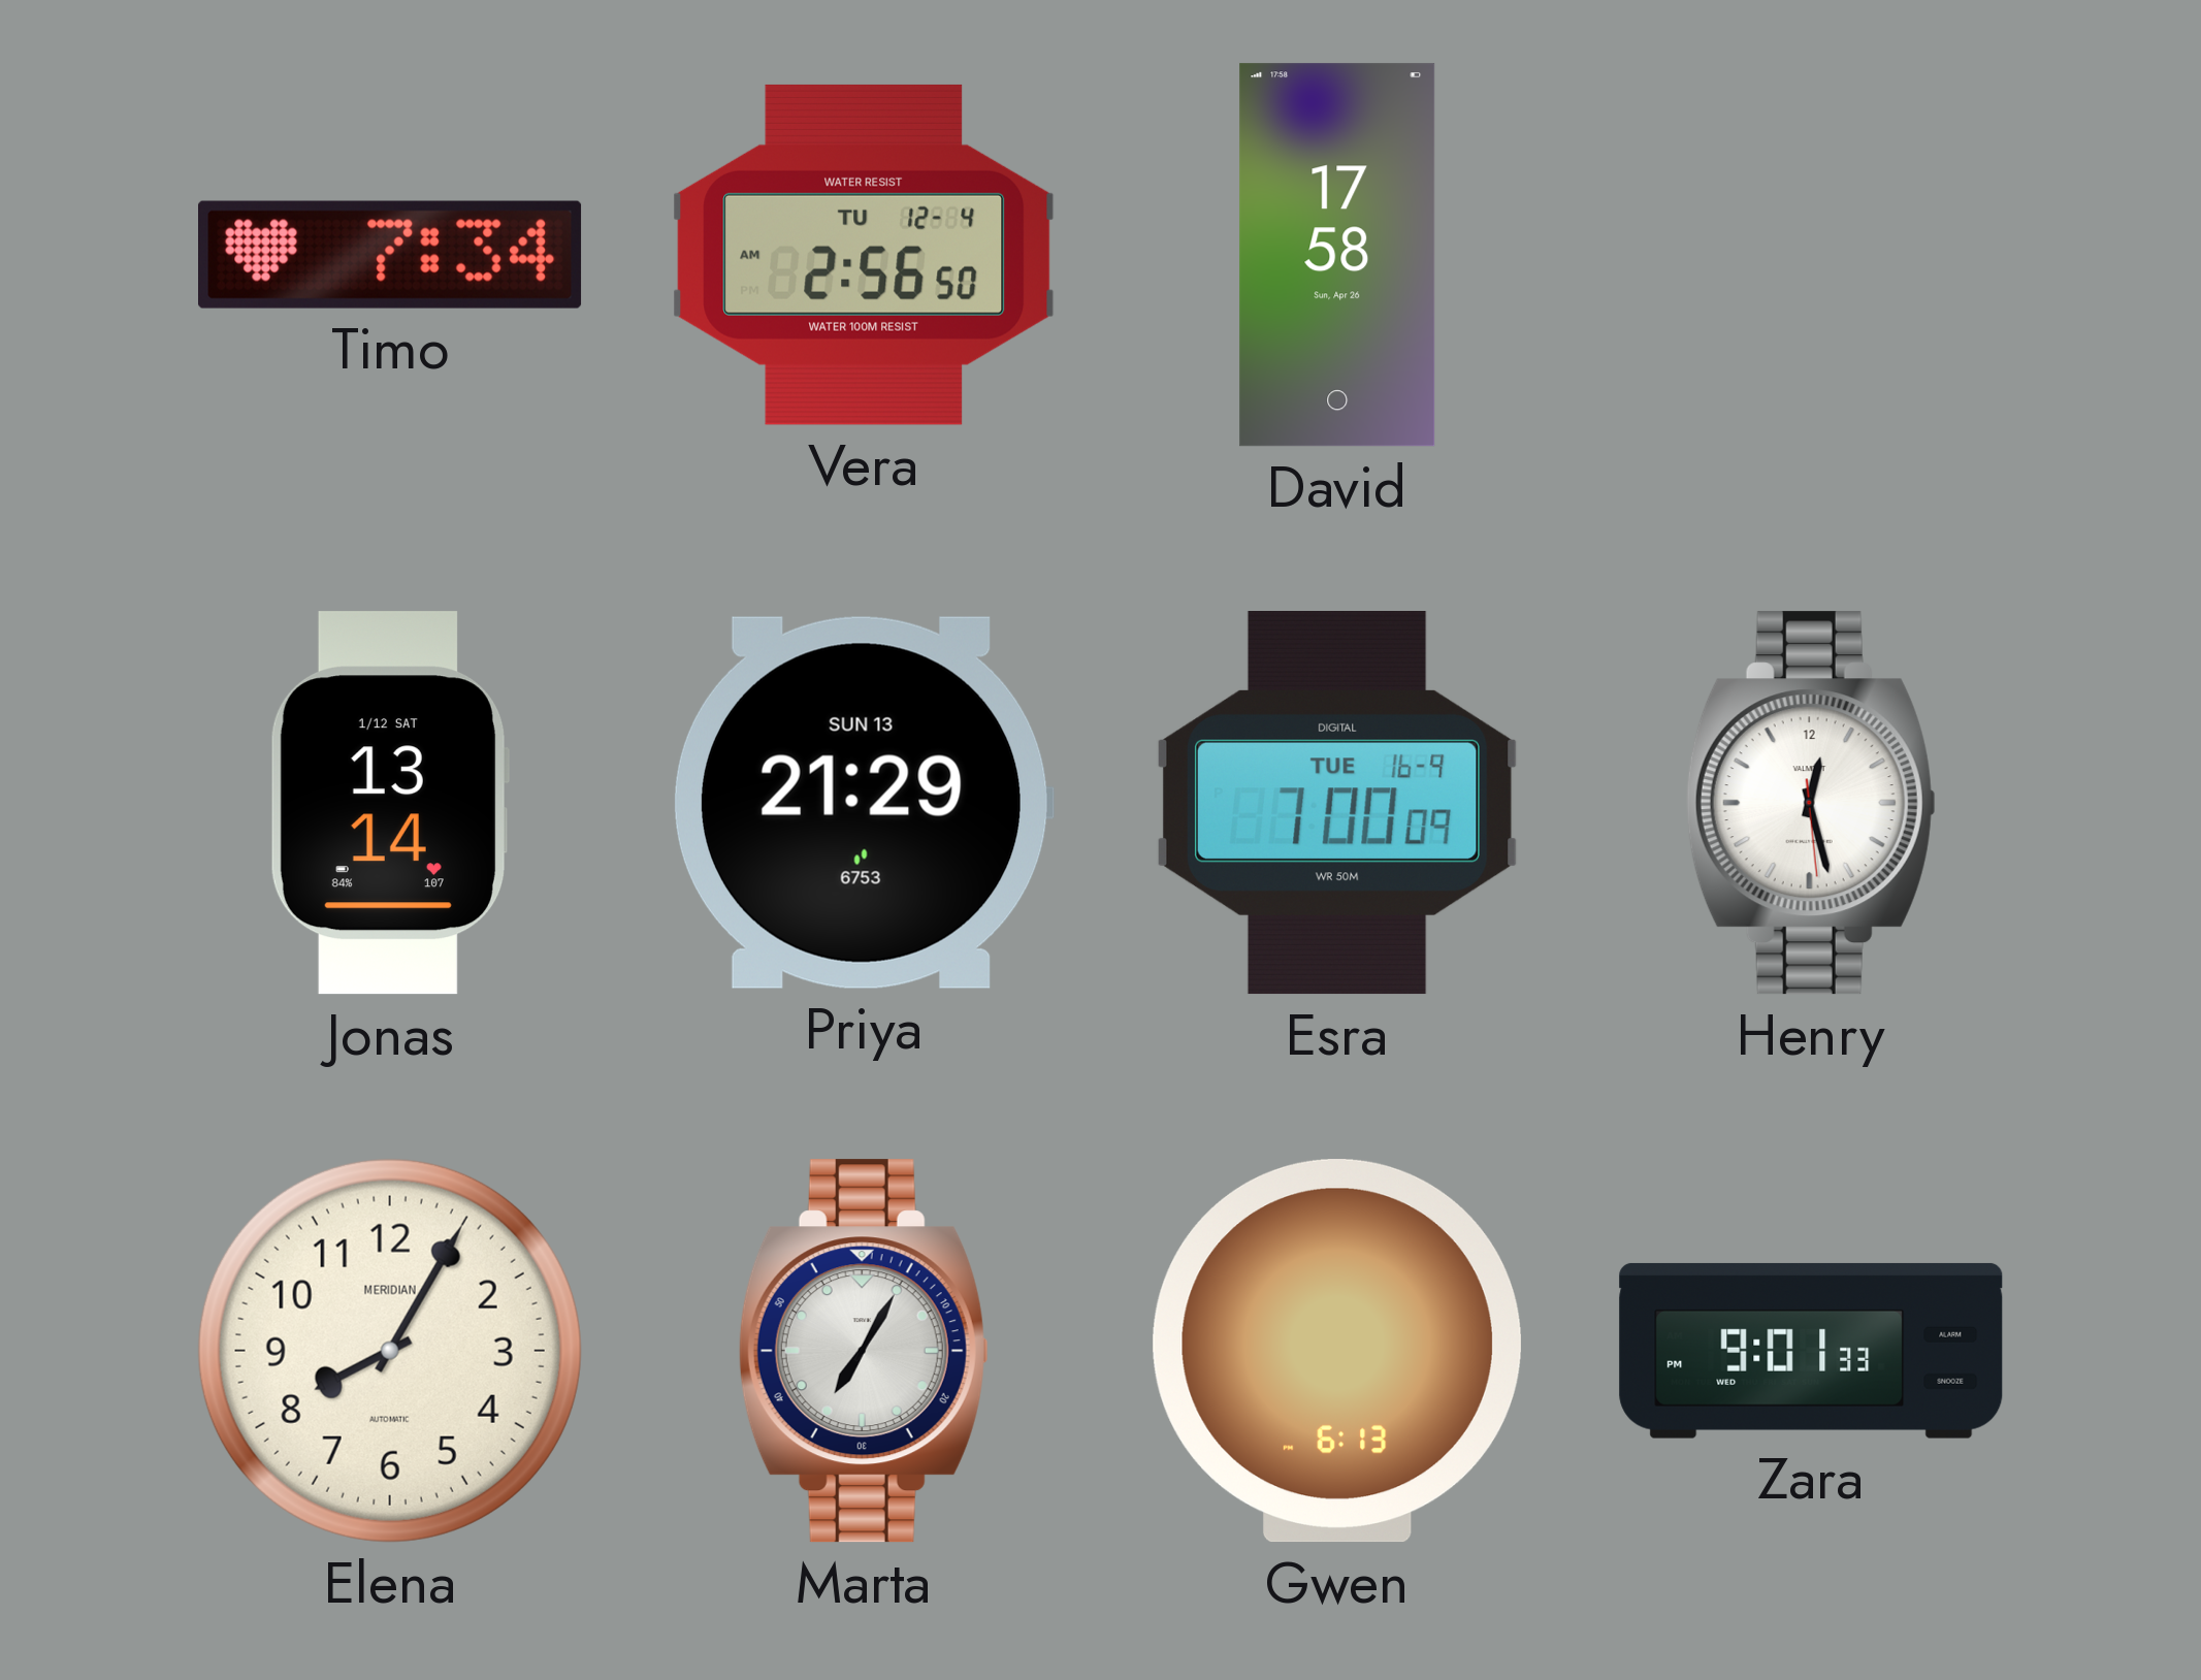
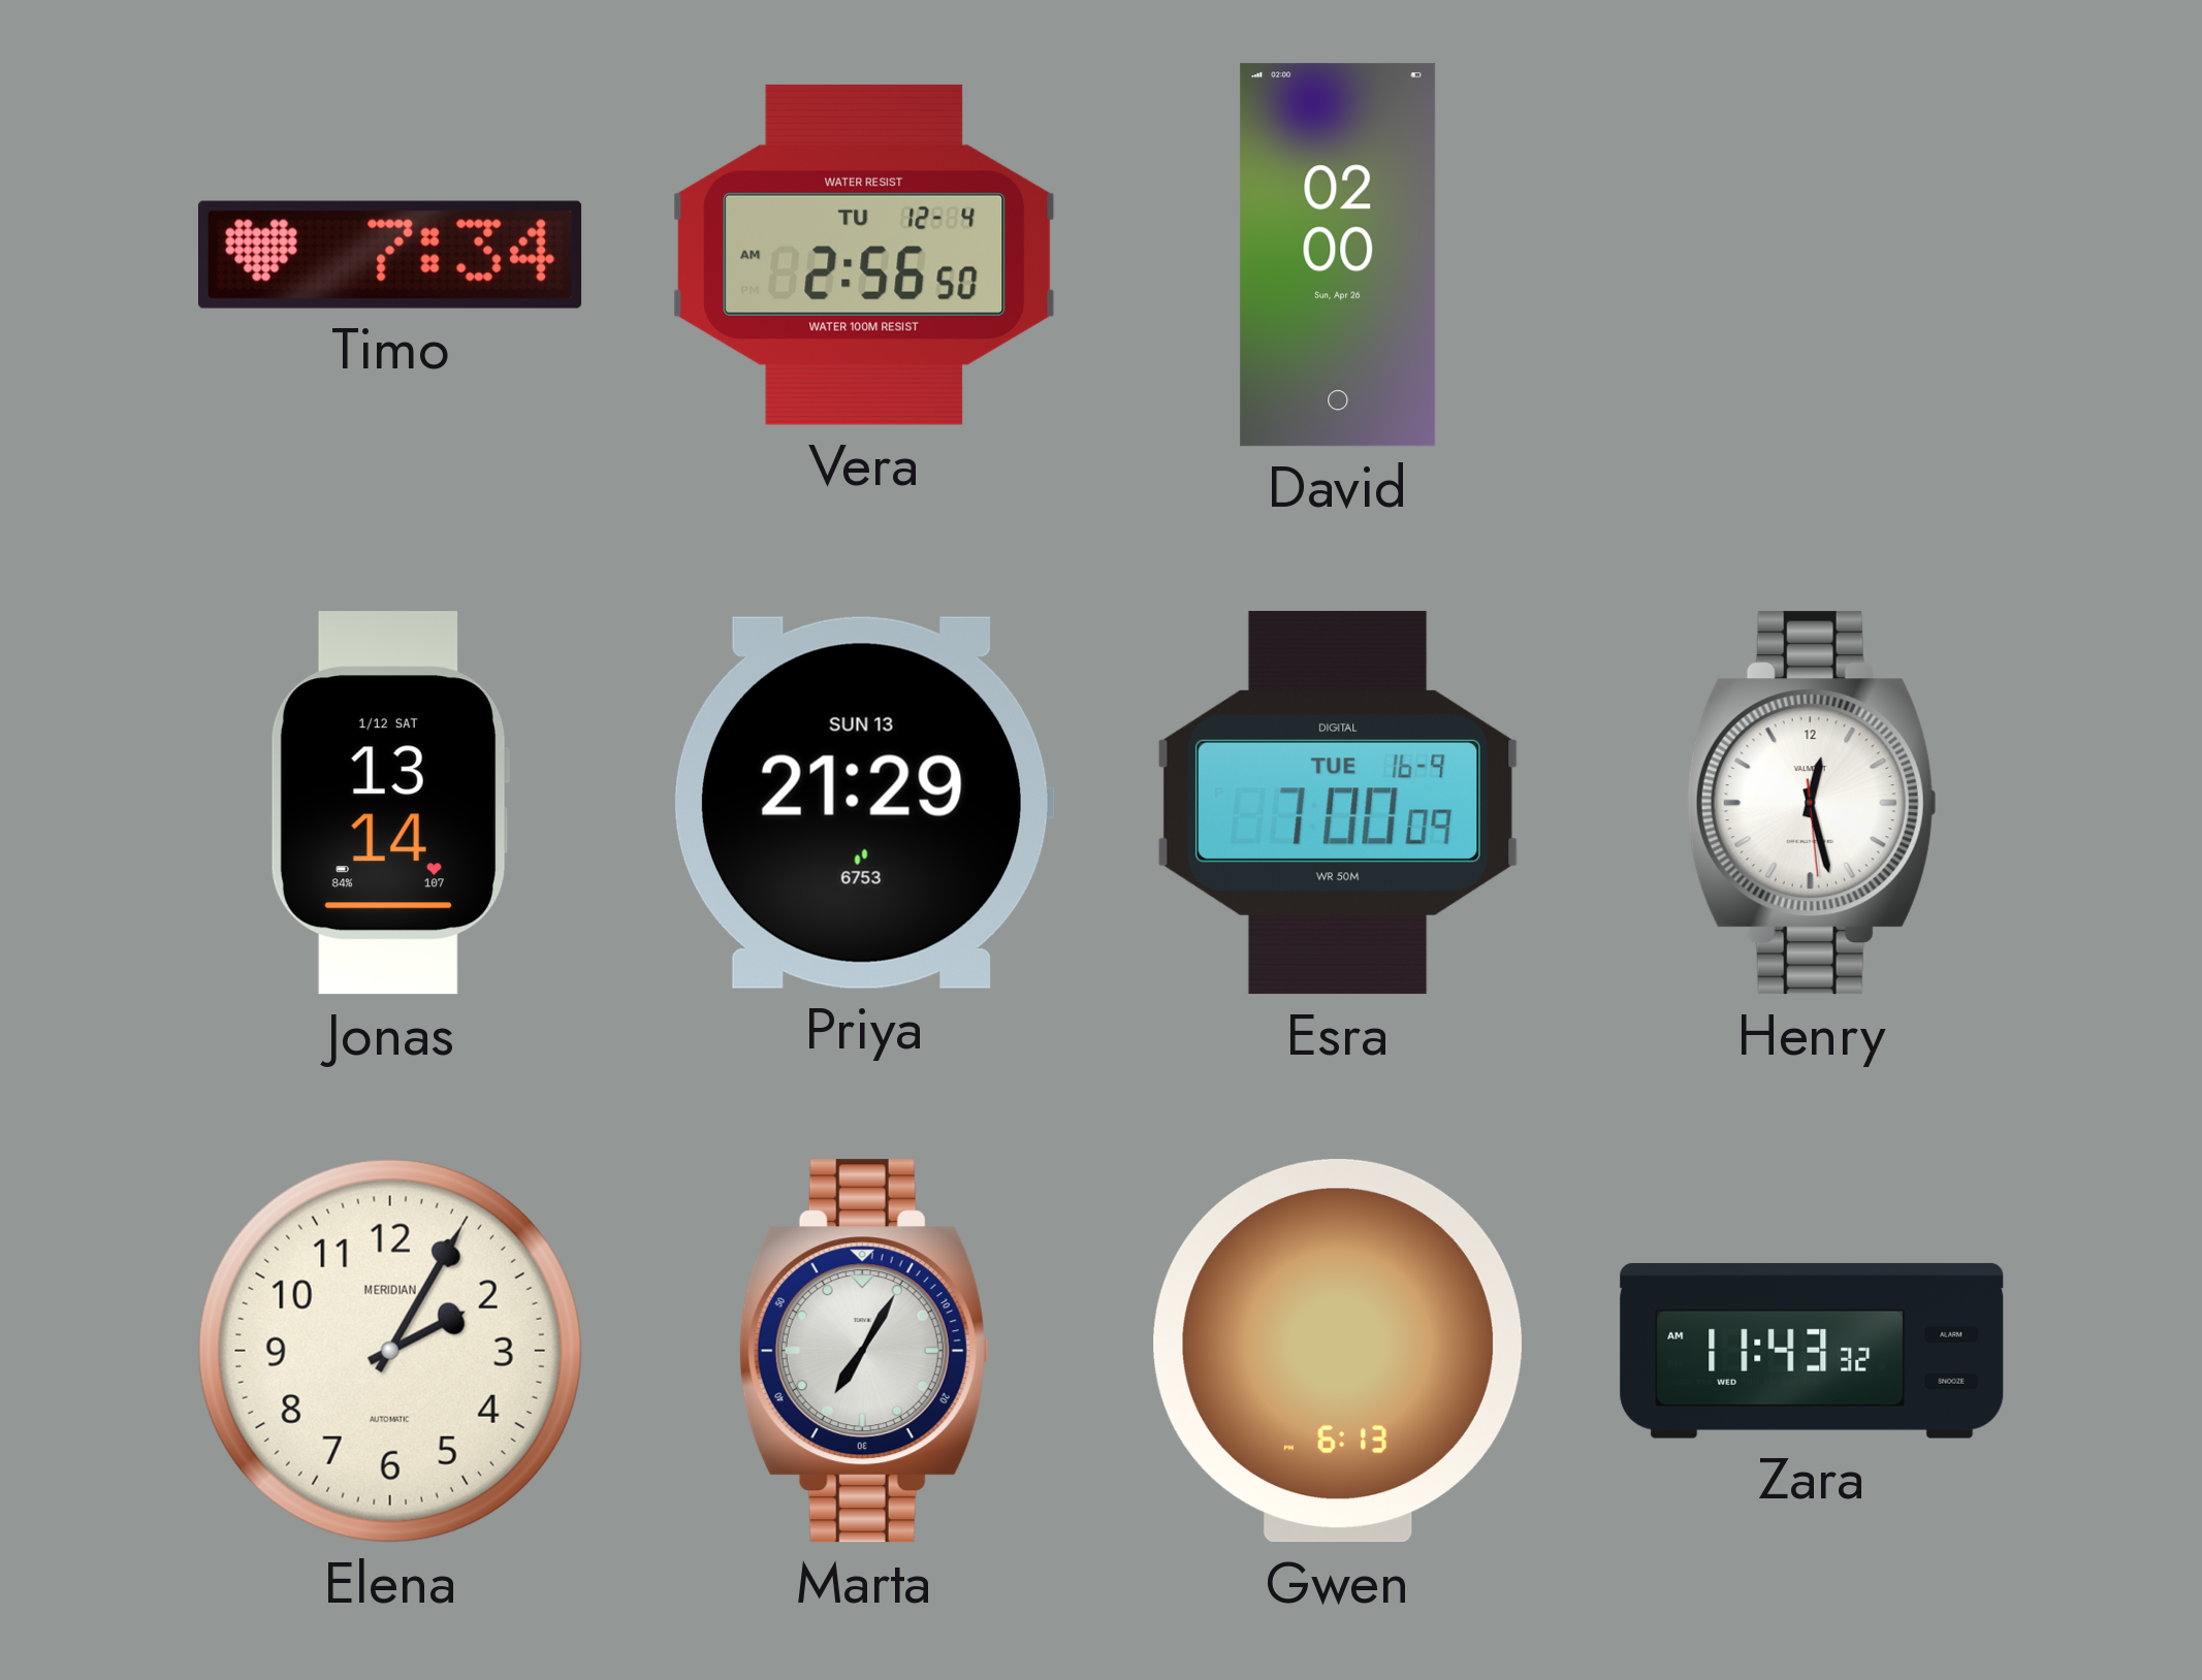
David: 17:58 -> 02:00
Elena: 8:05 -> 2:05
Zara: 9:01 -> 11:43
